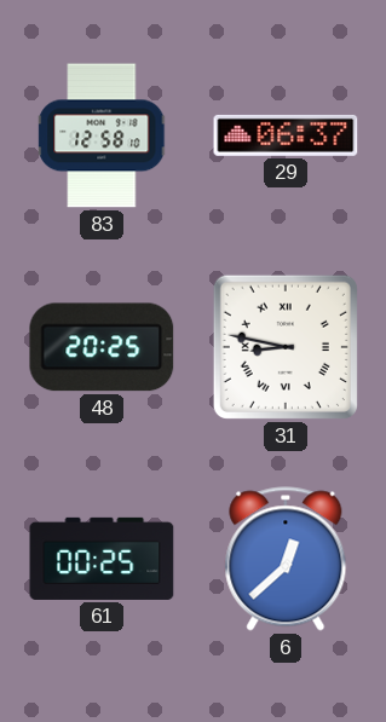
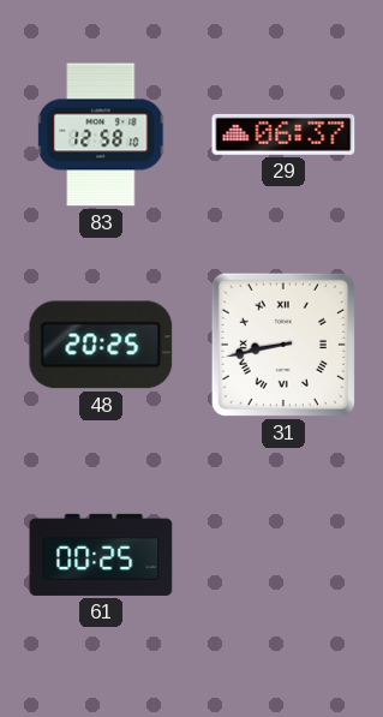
31: 8:47 -> 8:43
6: 12:38 -> none
